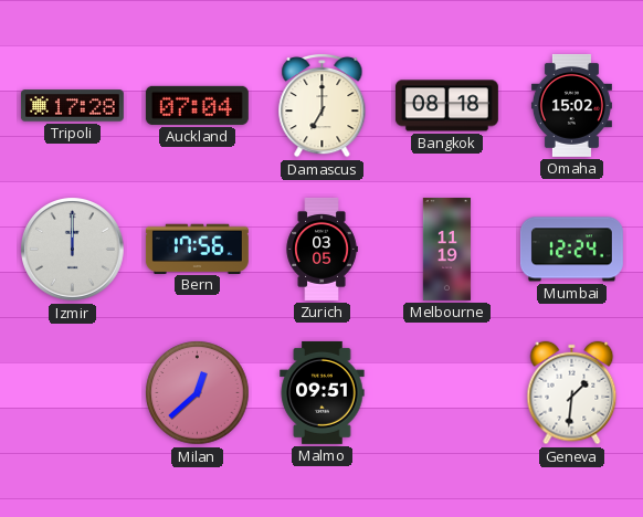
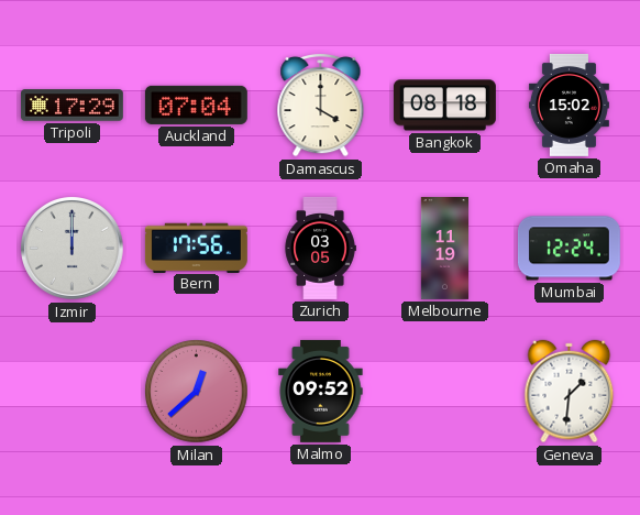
Tripoli: 17:28 -> 17:29
Damascus: 7:00 -> 4:00
Malmo: 09:51 -> 09:52
